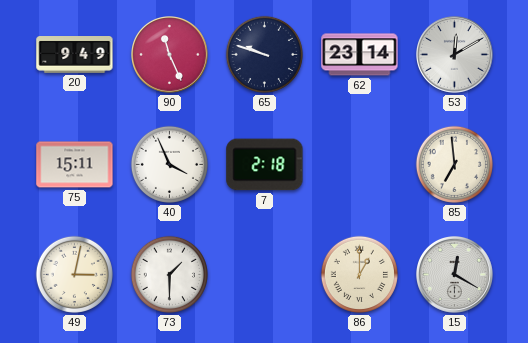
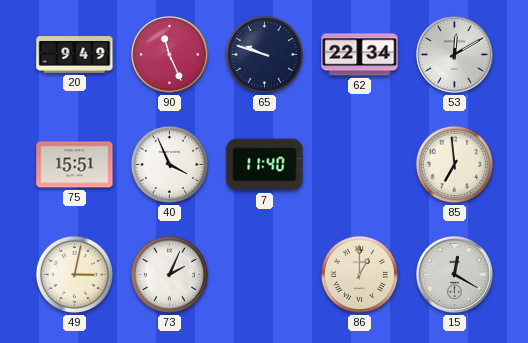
62: 23:14 -> 22:34
75: 15:11 -> 15:51
7: 2:18 -> 11:40
73: 1:30 -> 2:04
